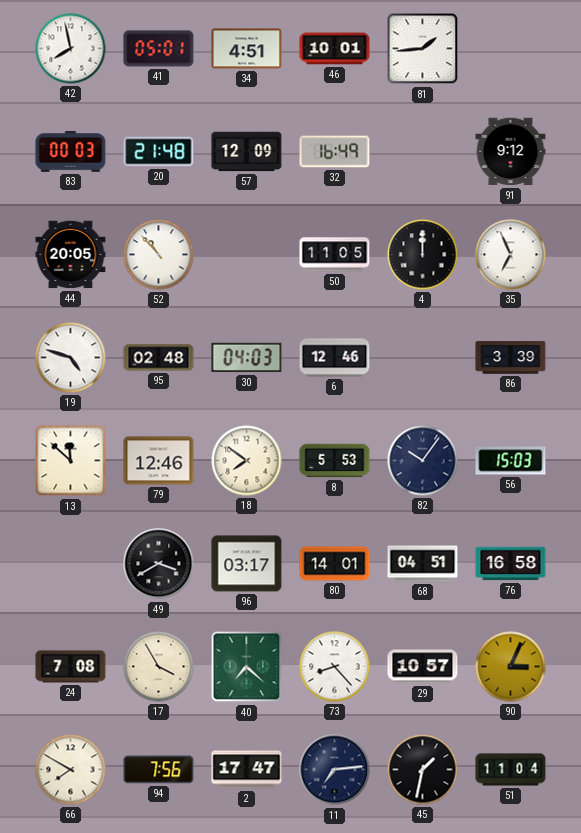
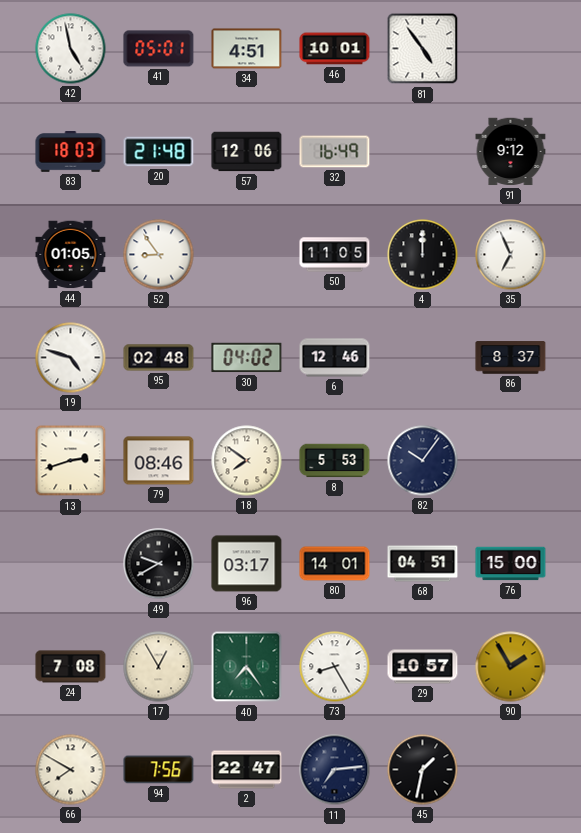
42: 7:58 -> 4:58
81: 1:44 -> 4:54
83: 00:03 -> 18:03
57: 12:09 -> 12:06
44: 20:05 -> 01:05
52: 10:53 -> 8:54
30: 04:03 -> 04:02
86: 3:39 -> 8:37
13: 11:52 -> 2:42
79: 12:46 -> 08:46
56: 15:03 -> none
49: 3:40 -> 9:40
76: 16:58 -> 15:00
17: 3:55 -> 12:55
40: 7:22 -> 7:24
73: 8:23 -> 8:25
90: 3:04 -> 1:55
2: 17:47 -> 22:47
51: 11:04 -> none
